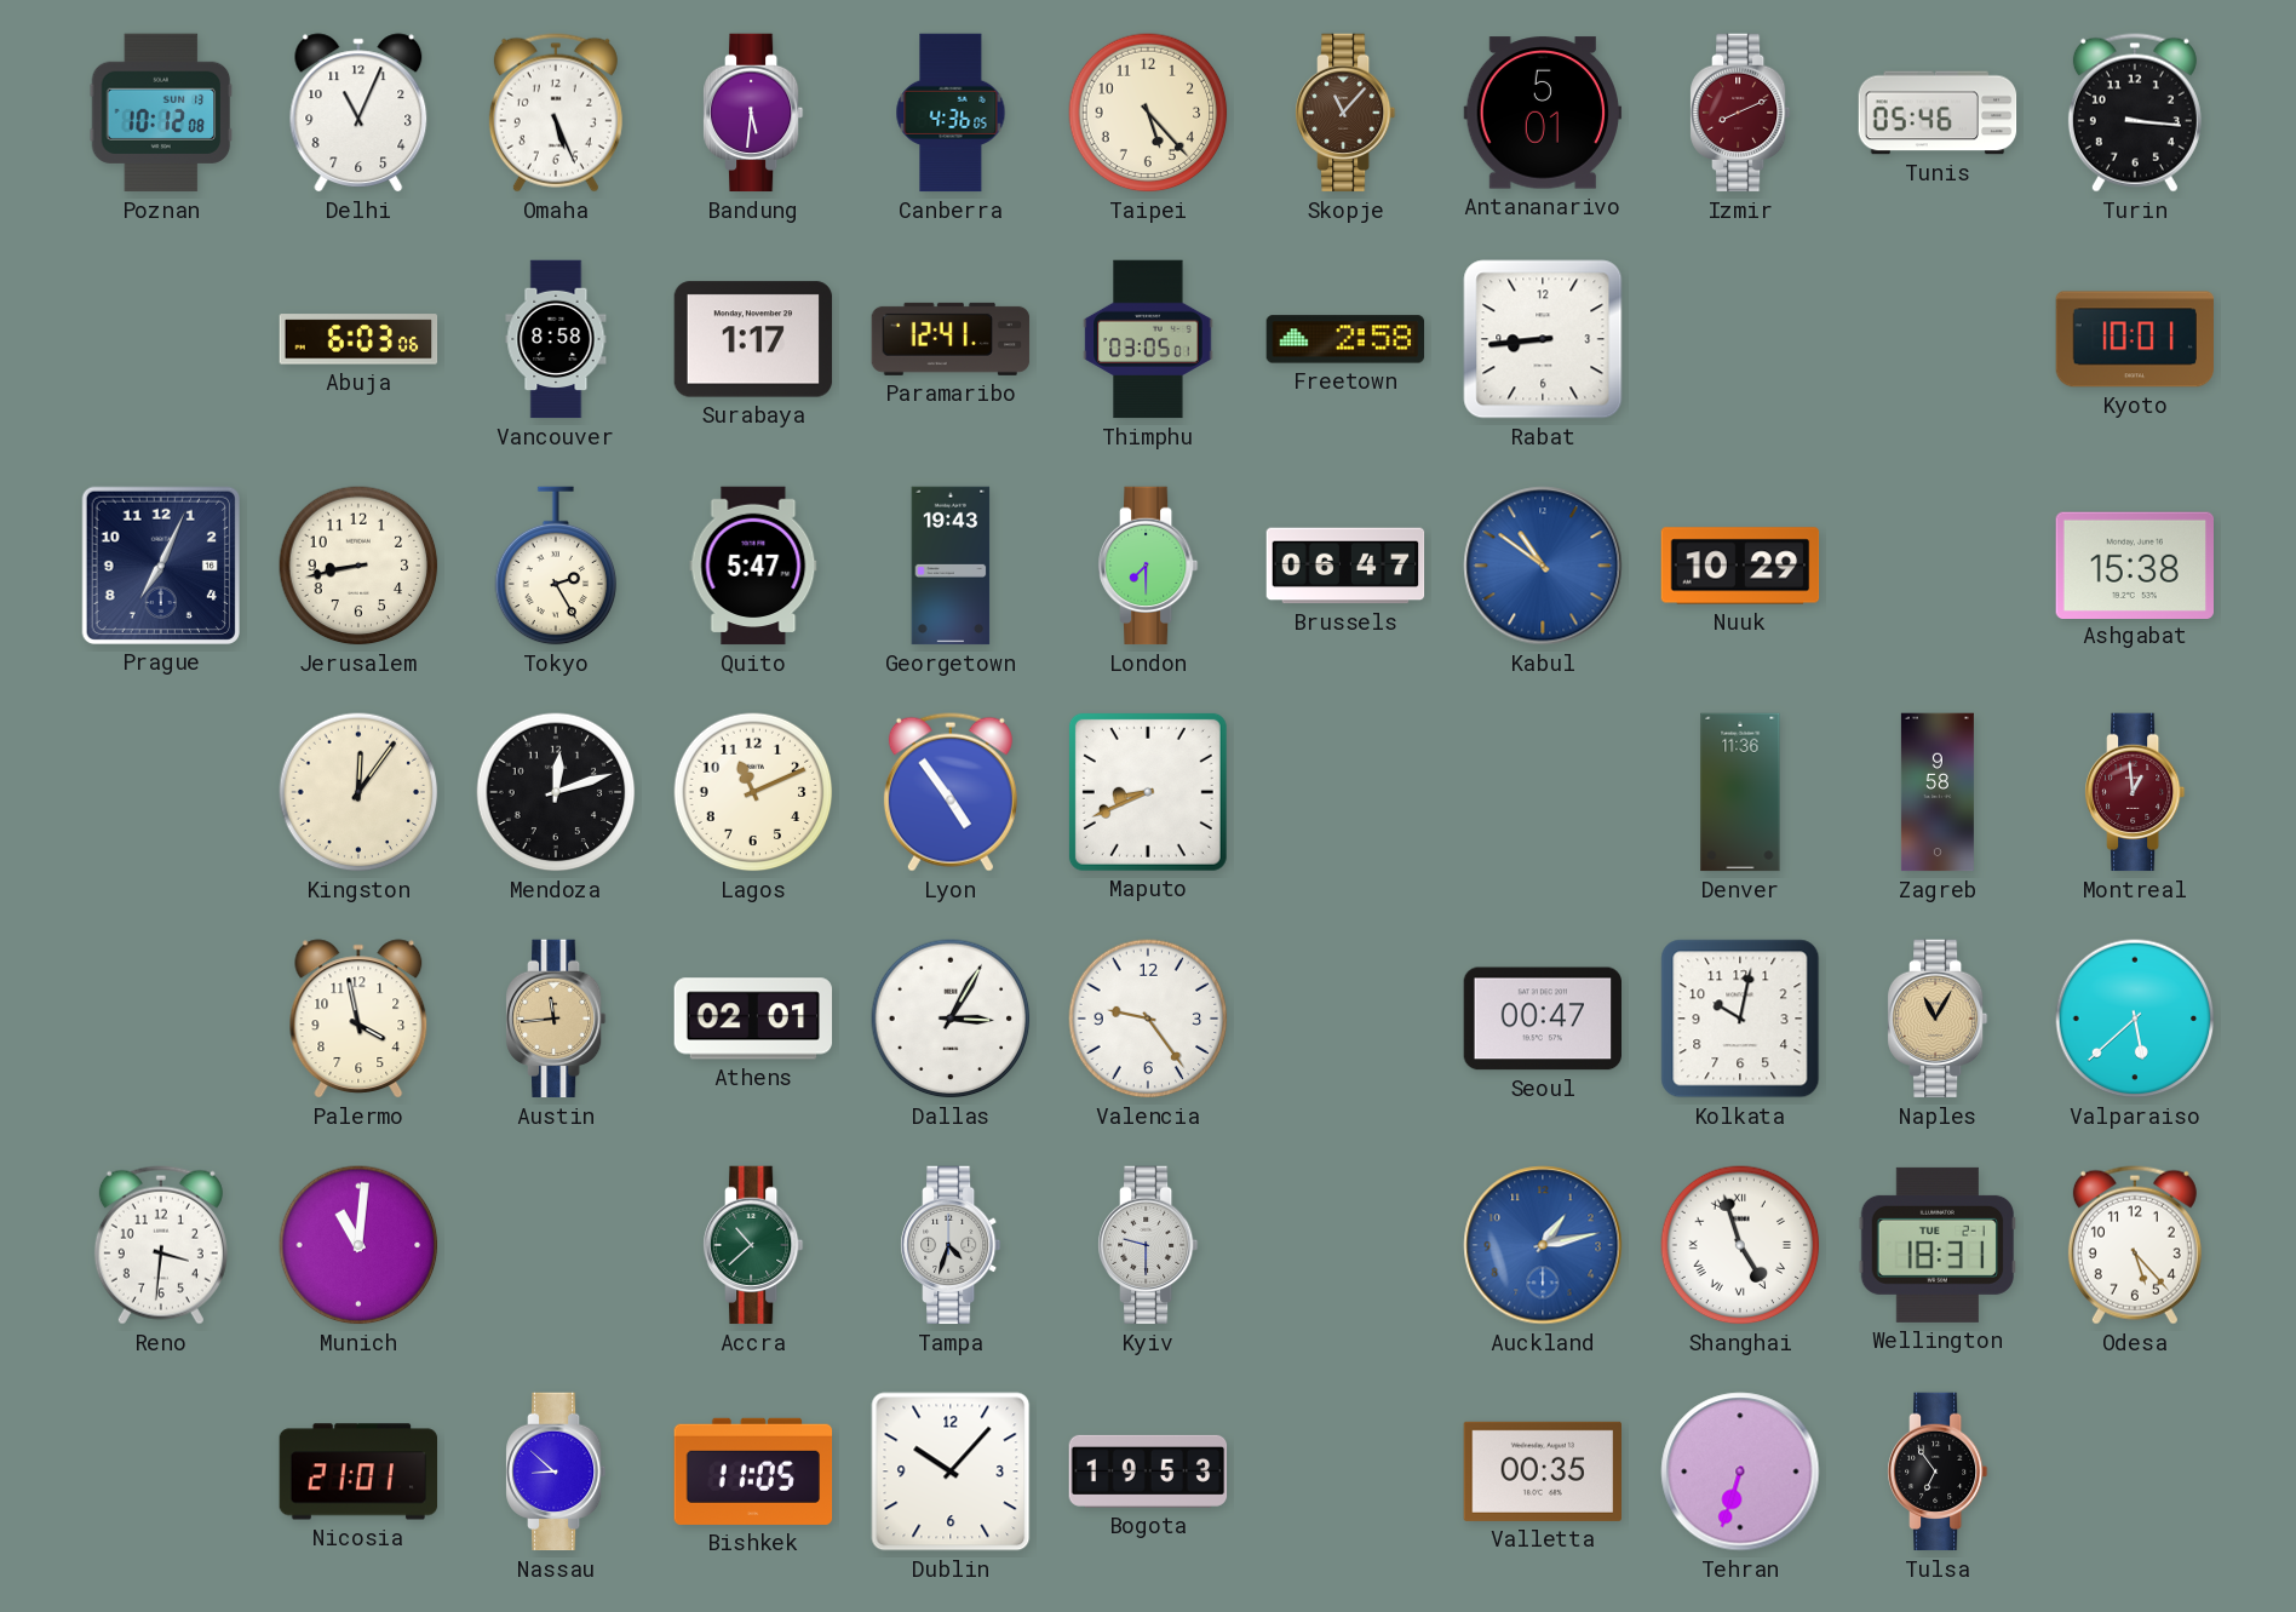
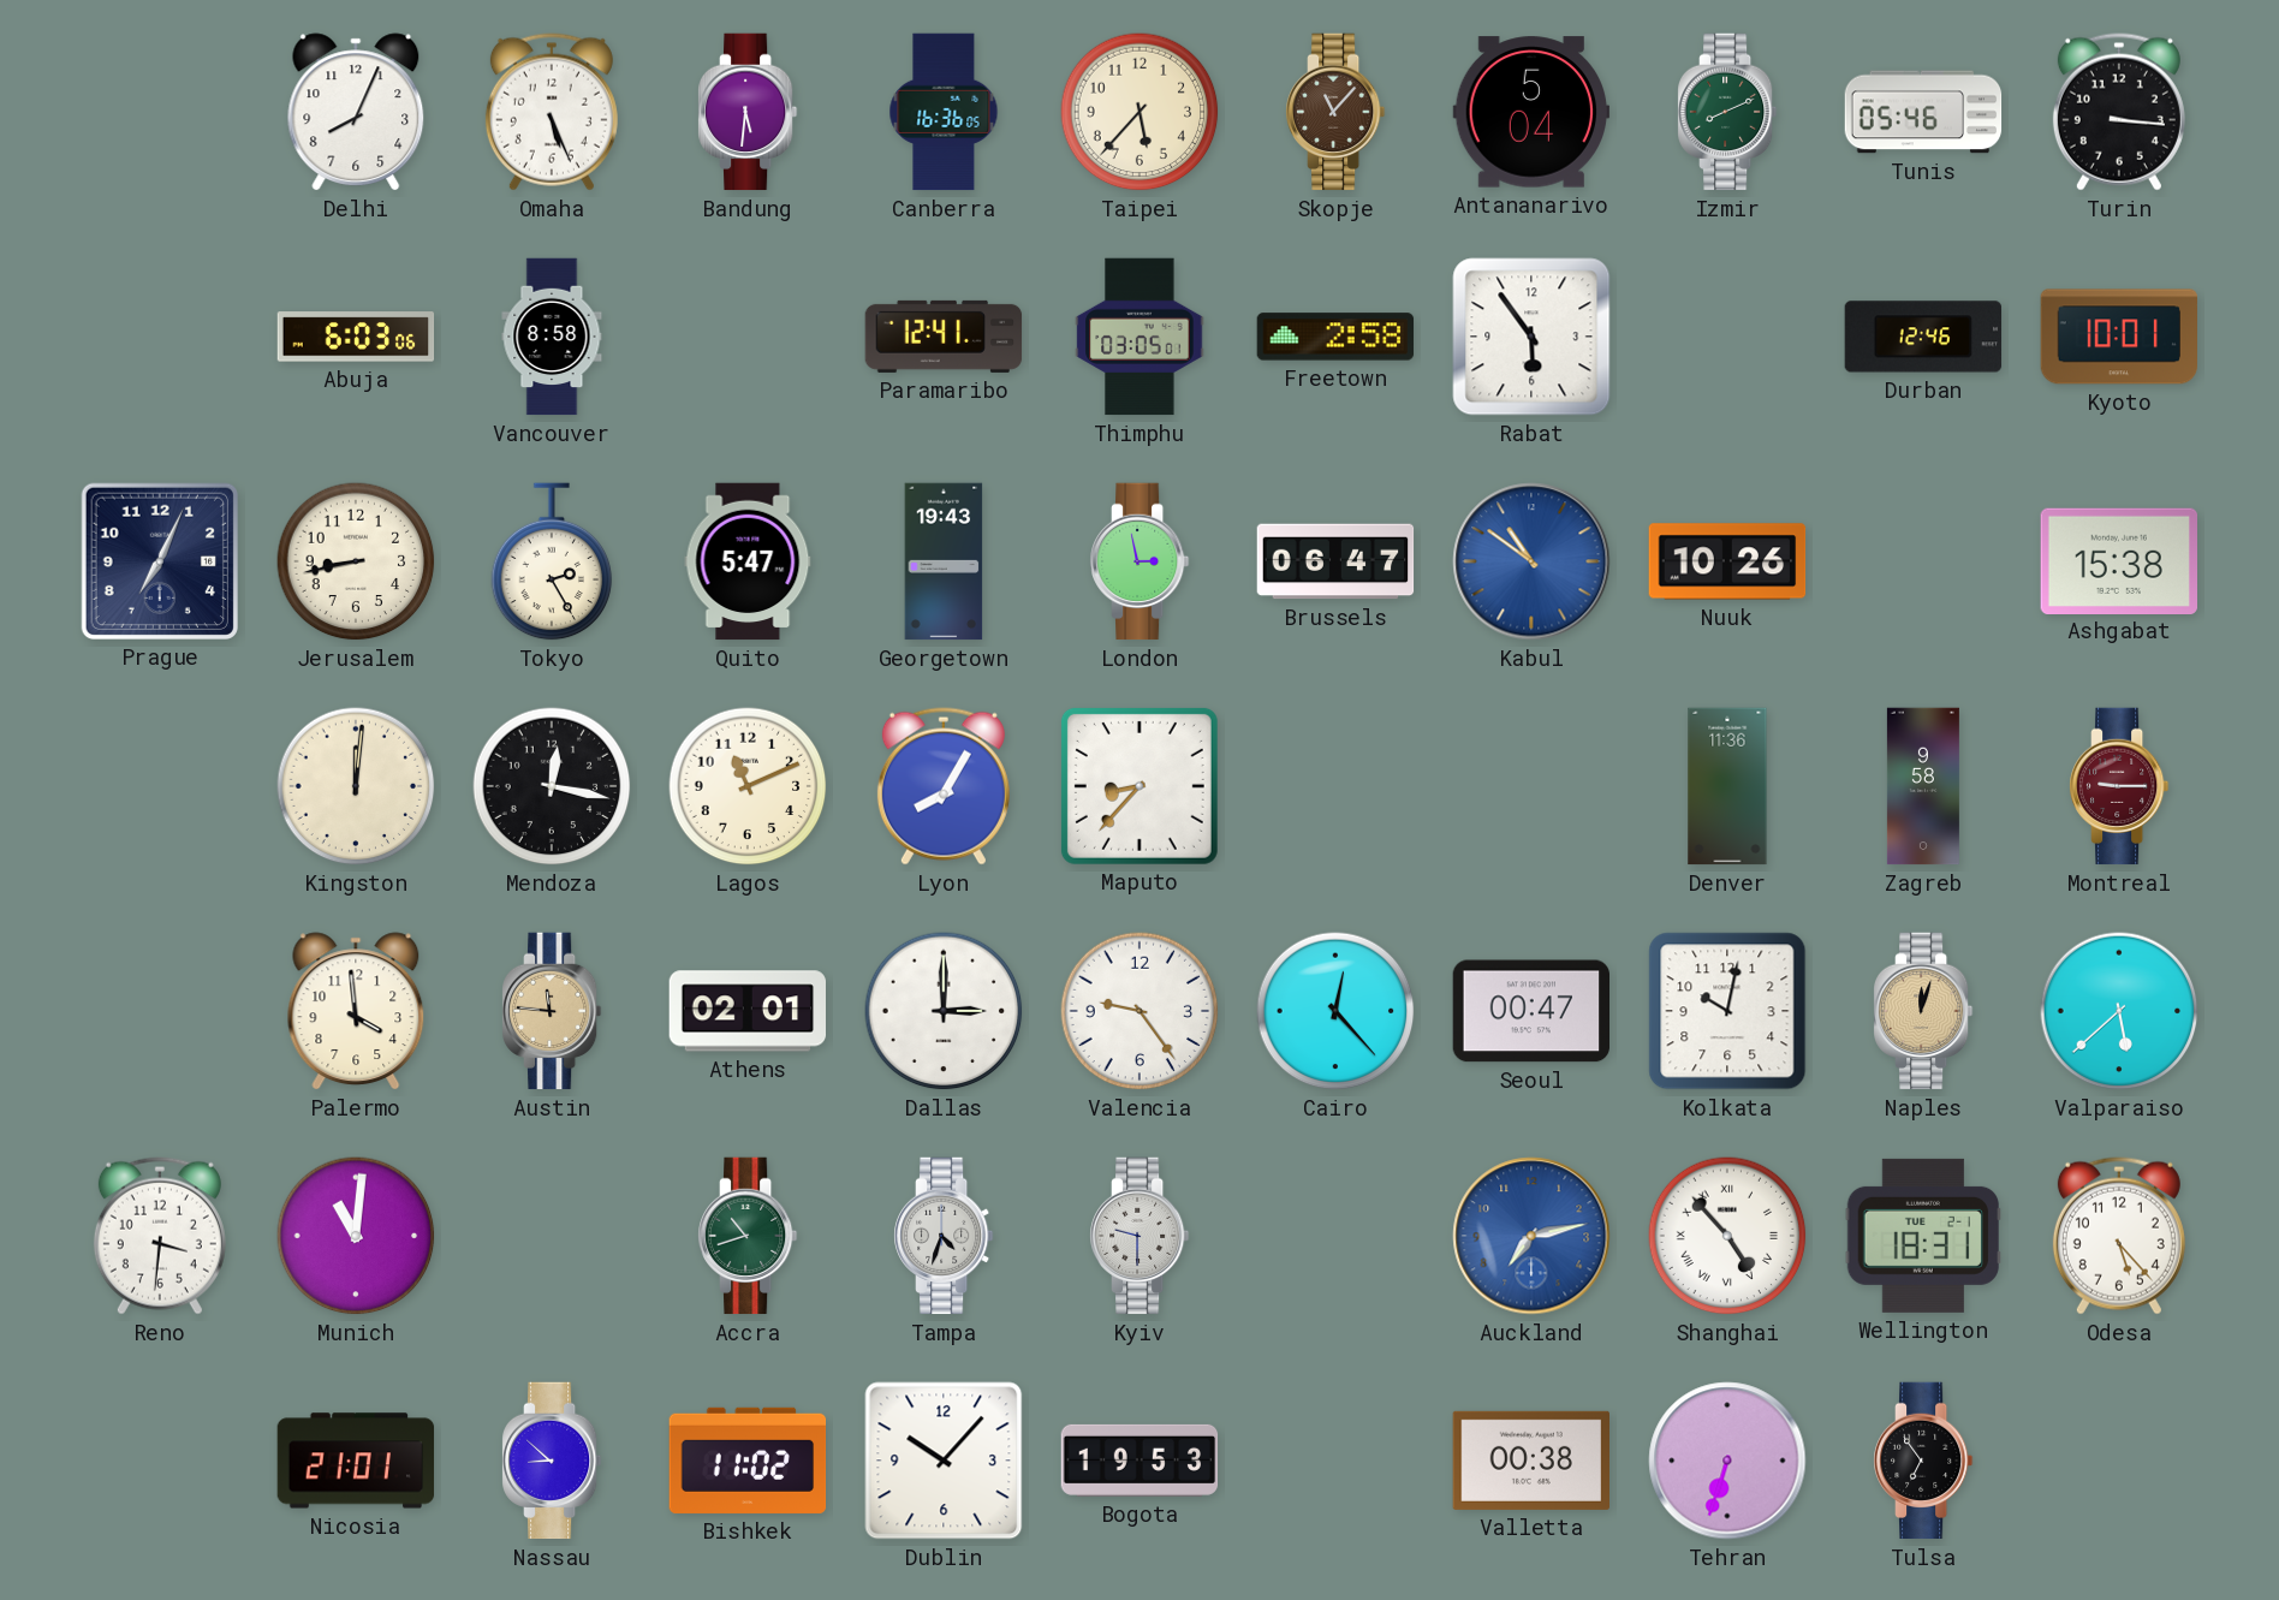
Poznan: 10:12 -> none
Delhi: 11:04 -> 8:04
Canberra: 4:36 -> 16:36
Taipei: 5:23 -> 5:37
Antananarivo: 5:01 -> 5:04
Izmir dial: burgundy -> green
Surabaya: 1:17 -> none
Rabat: 8:44 -> 5:54
Durban: none -> 12:46
London: 7:30 -> 2:58
Nuuk: 10:29 -> 10:26
Kingston: 12:06 -> 12:01
Mendoza: 12:12 -> 12:17
Lyon: 4:54 -> 8:05
Maputo: 8:41 -> 8:37
Montreal: 12:59 -> 9:15
Palermo: 3:58 -> 3:59
Austin: 11:44 -> 11:46
Dallas: 3:05 -> 3:00
Cairo: none -> 12:23
Naples: 11:05 -> 12:03
Accra: 10:38 -> 10:42
Auckland: 1:13 -> 7:13
Shanghai: 4:57 -> 4:53
Bishkek: 11:05 -> 11:02
Valletta: 00:35 -> 00:38
